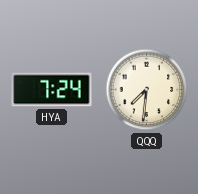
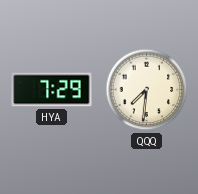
HYA: 7:24 -> 7:29
